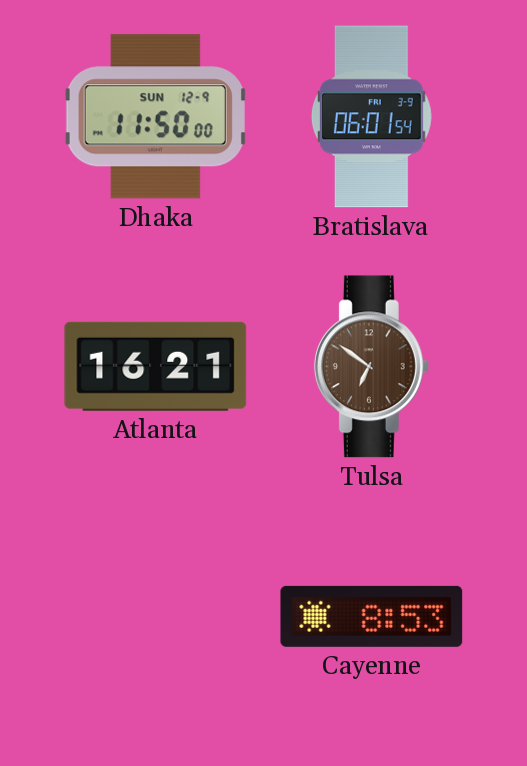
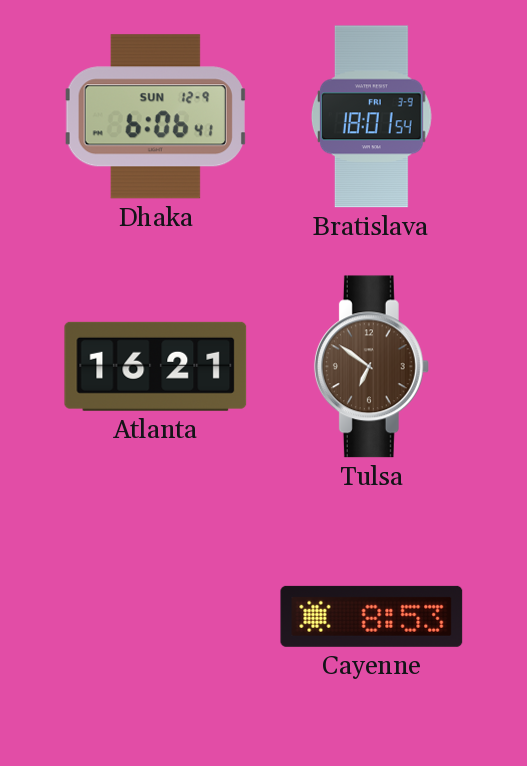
Dhaka: 11:50 -> 6:06
Bratislava: 06:01 -> 18:01
